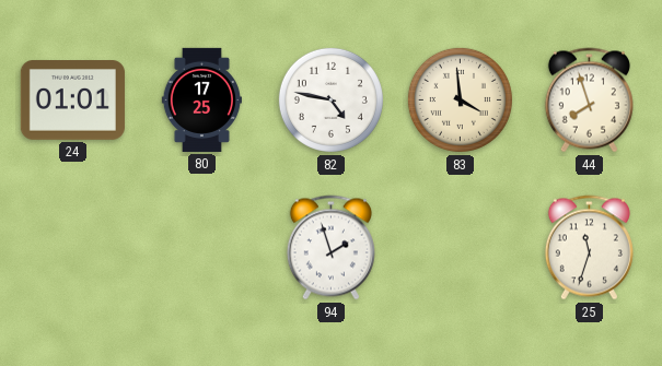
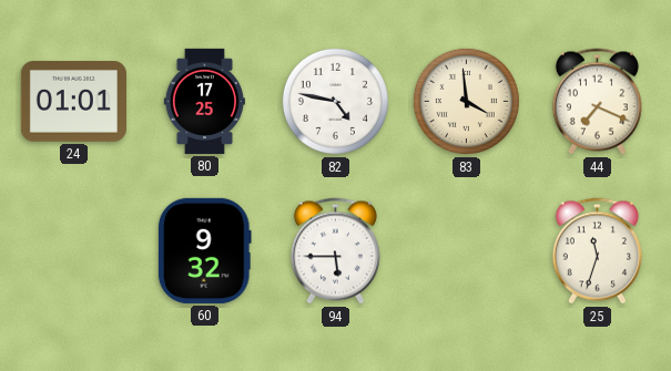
44: 7:57 -> 7:19
60: none -> 9:32
94: 1:57 -> 5:45
